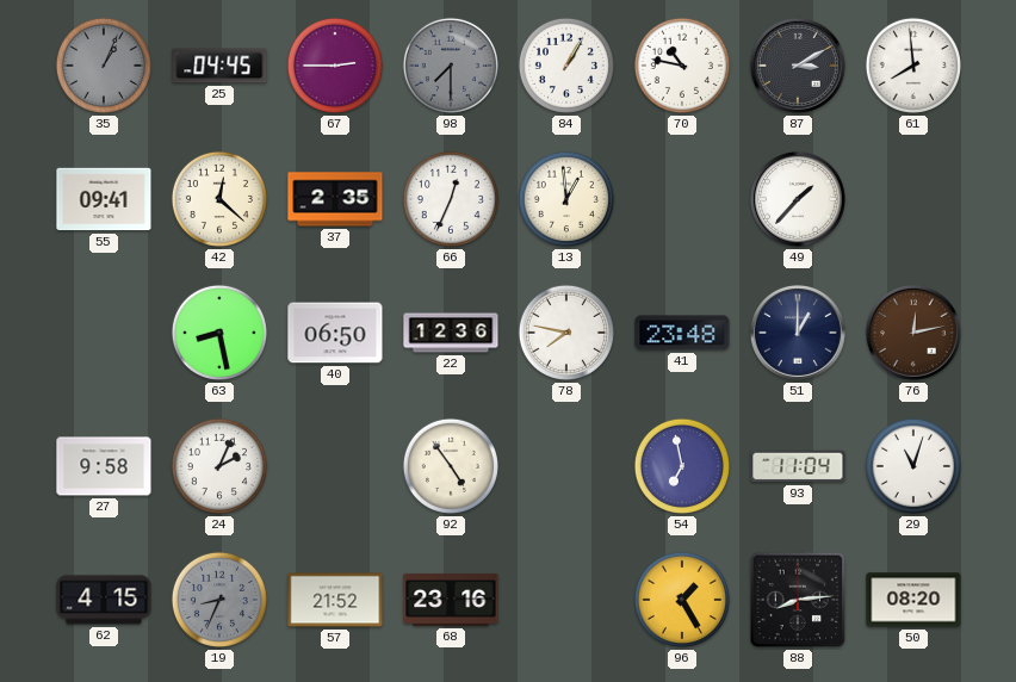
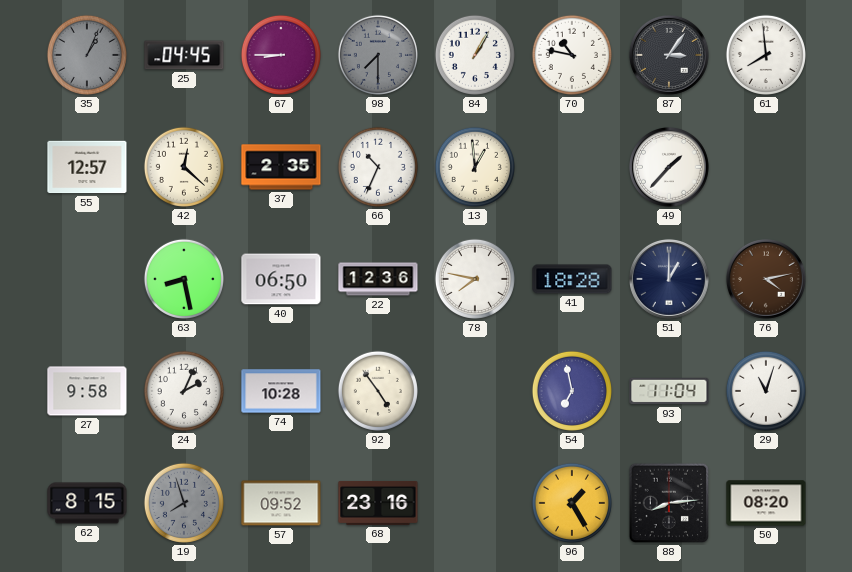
67: 2:45 -> 8:45
87: 3:10 -> 3:06
55: 09:41 -> 12:57
66: 12:34 -> 10:34
41: 23:48 -> 18:28
76: 12:13 -> 4:13
74: none -> 10:28
62: 4:15 -> 8:15
19: 8:34 -> 7:57
57: 21:52 -> 09:52
